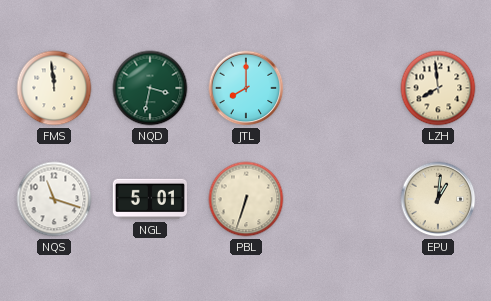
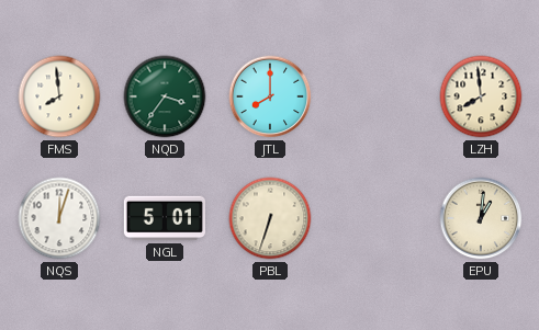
FMS: 11:59 -> 7:59
NQD: 3:32 -> 3:36
NQS: 11:18 -> 12:03
